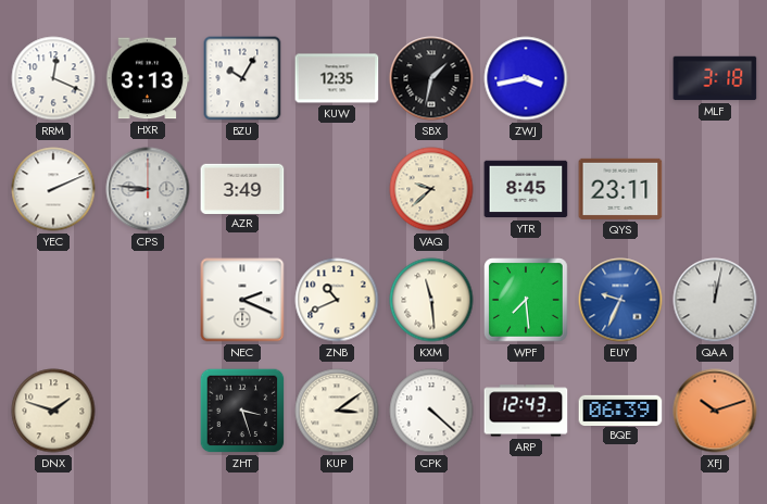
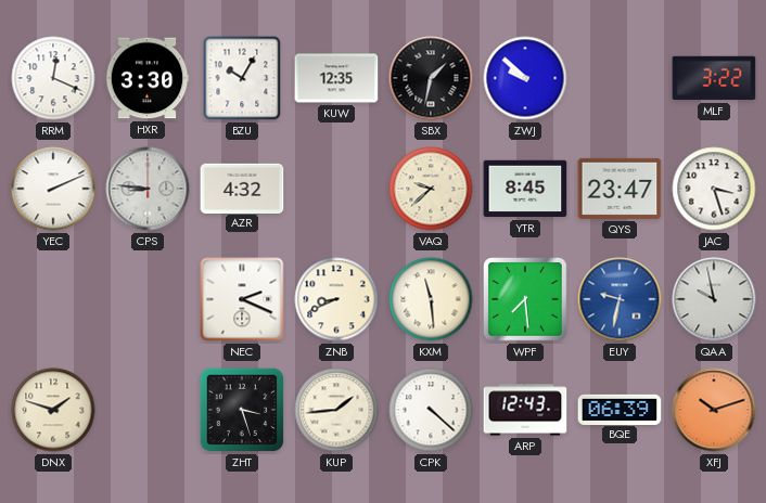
HXR: 3:13 -> 3:30
ZWJ: 3:43 -> 9:52
MLF: 3:18 -> 3:22
AZR: 3:49 -> 4:32
QYS: 23:11 -> 23:47
JAC: none -> 3:27
ZNB: 10:41 -> 8:41
EUY: 9:34 -> 9:32
QAA: 12:02 -> 9:58
KUP: 3:09 -> 1:44
